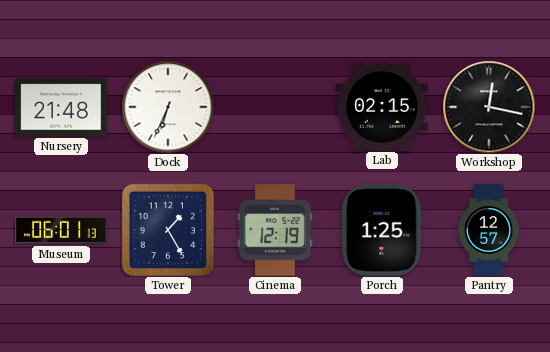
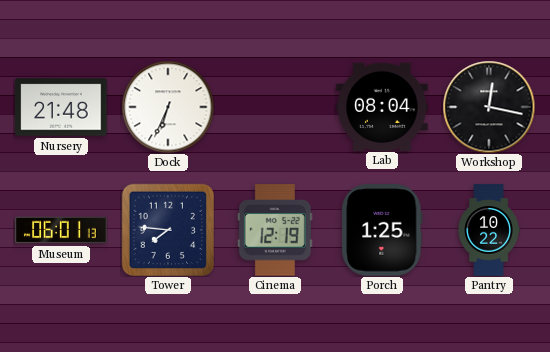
Lab: 02:15 -> 08:04
Tower: 1:25 -> 7:46
Pantry: 12:57 -> 10:22
